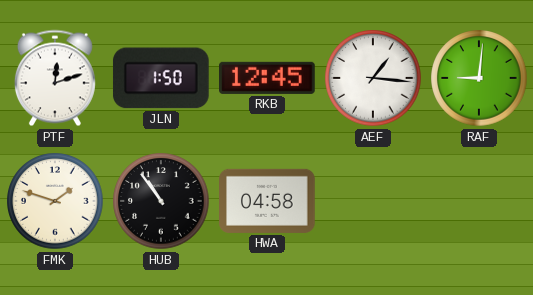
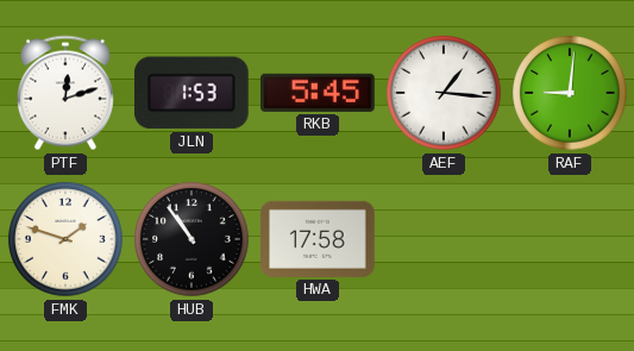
JLN: 1:50 -> 1:53
RKB: 12:45 -> 5:45
HWA: 04:58 -> 17:58
